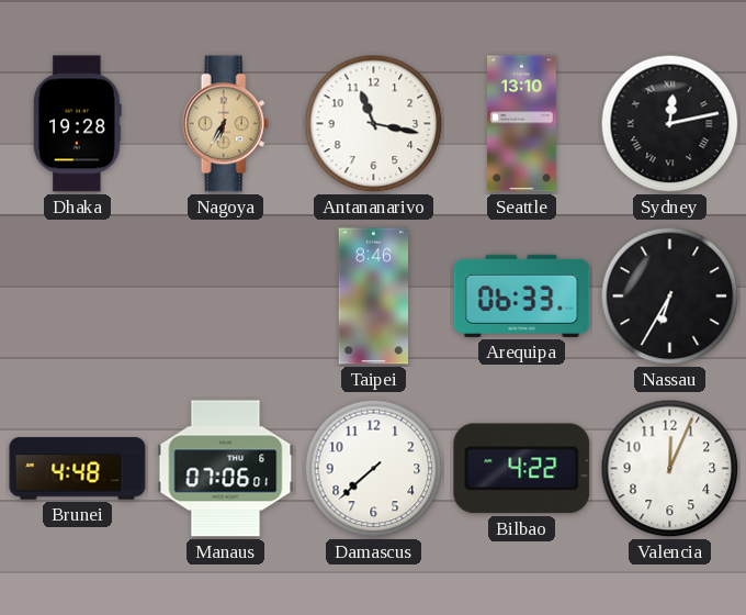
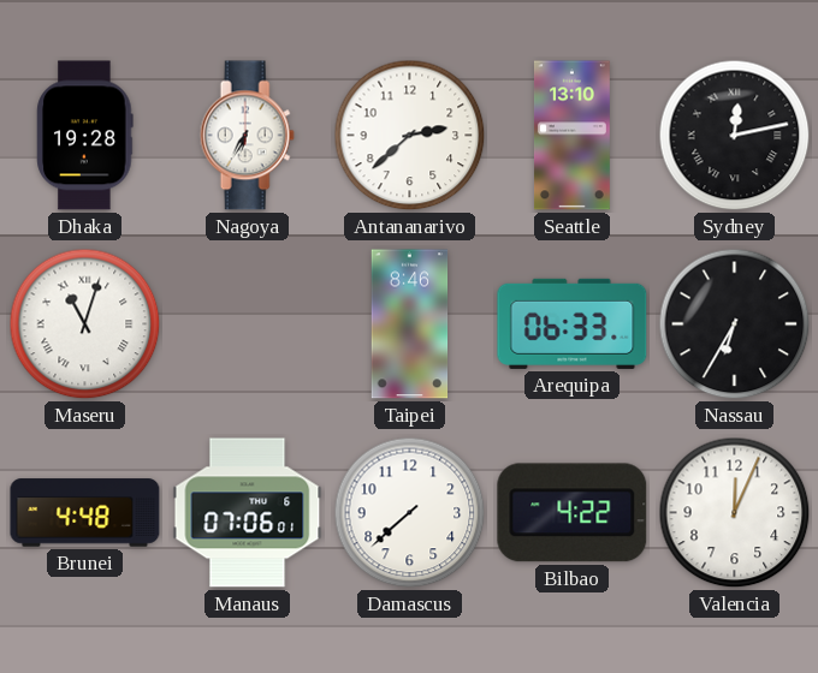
Nagoya dial: champagne -> white
Antananarivo: 11:17 -> 2:38
Maseru: none -> 11:03
